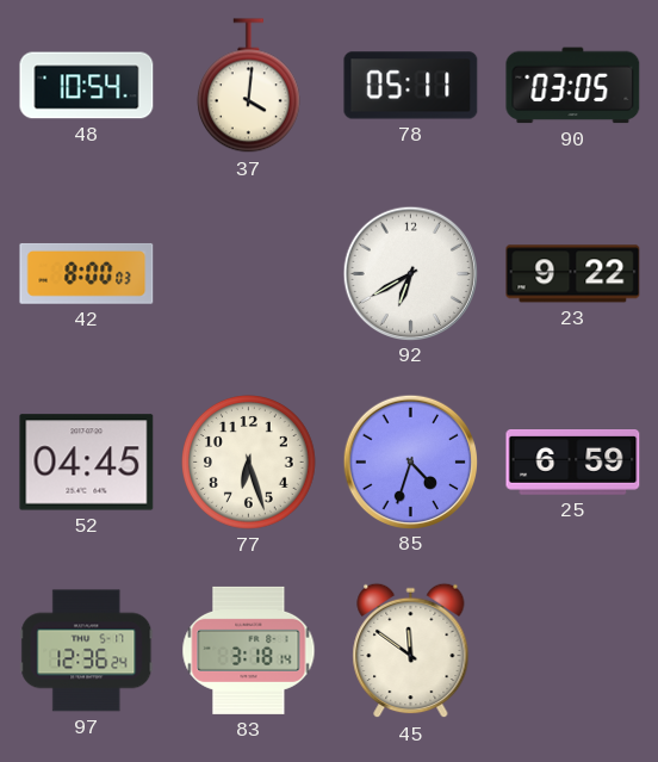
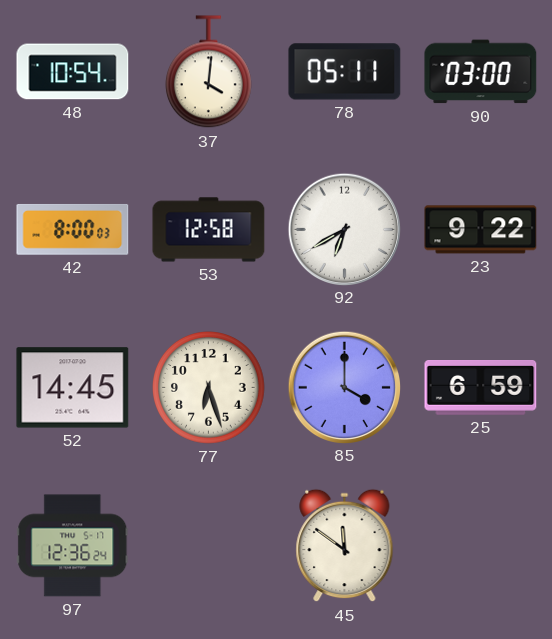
90: 03:05 -> 03:00
53: none -> 12:58
52: 04:45 -> 14:45
85: 4:33 -> 4:00
83: 3:18 -> none
